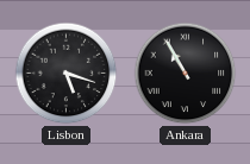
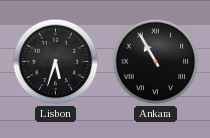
Lisbon: 5:18 -> 5:33
